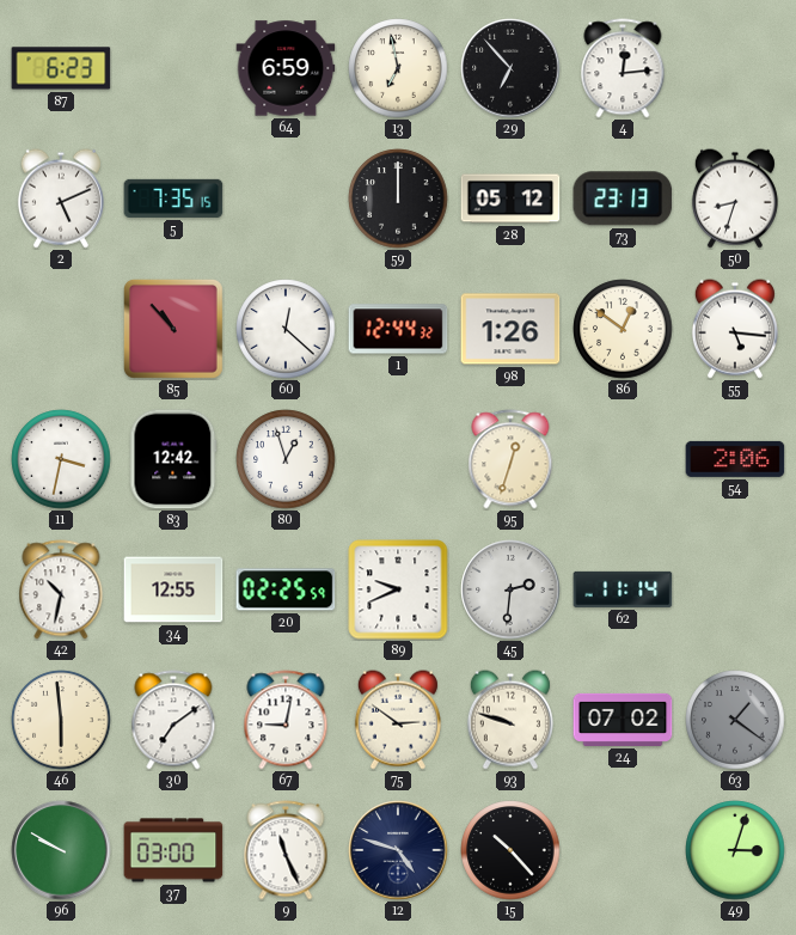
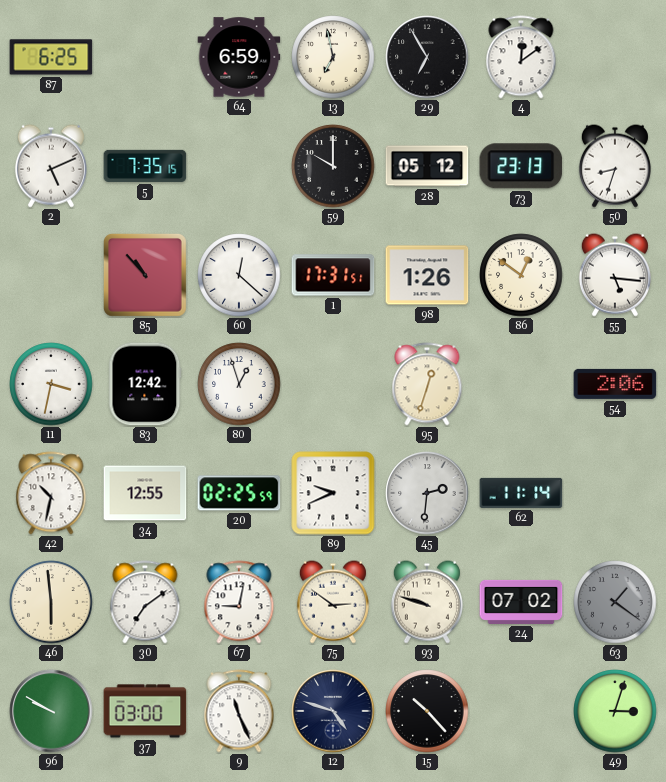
87: 6:23 -> 6:25
29: 6:53 -> 6:55
4: 12:14 -> 12:09
59: 12:00 -> 10:00
1: 12:44 -> 17:31
